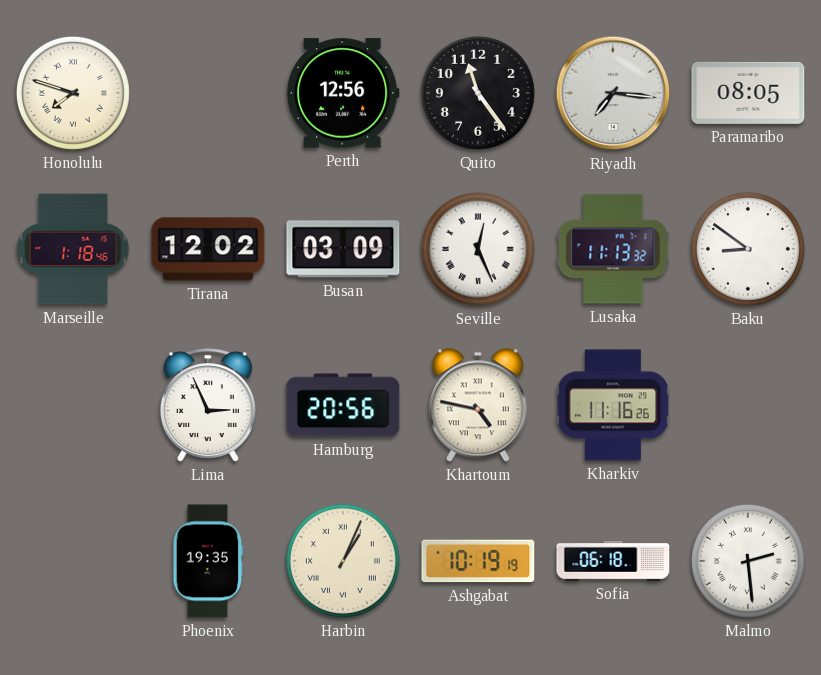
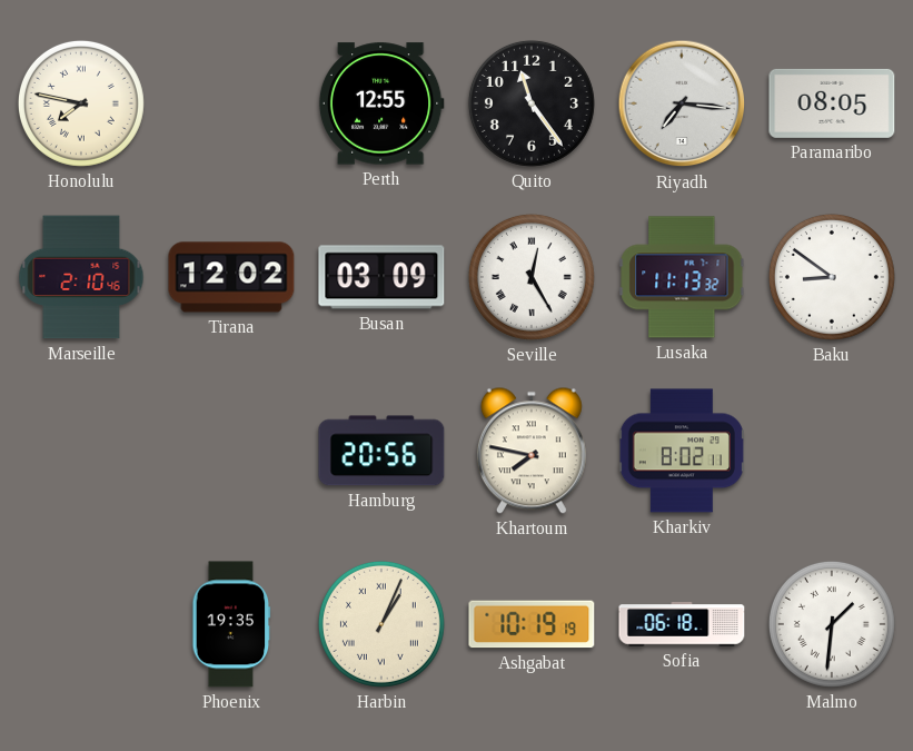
Honolulu: 7:48 -> 7:47
Perth: 12:56 -> 12:55
Marseille: 1:18 -> 2:10
Seville: 12:26 -> 12:25
Lima: 2:56 -> none
Khartoum: 4:47 -> 7:47
Kharkiv: 11:16 -> 8:02
Malmo: 2:29 -> 1:31
